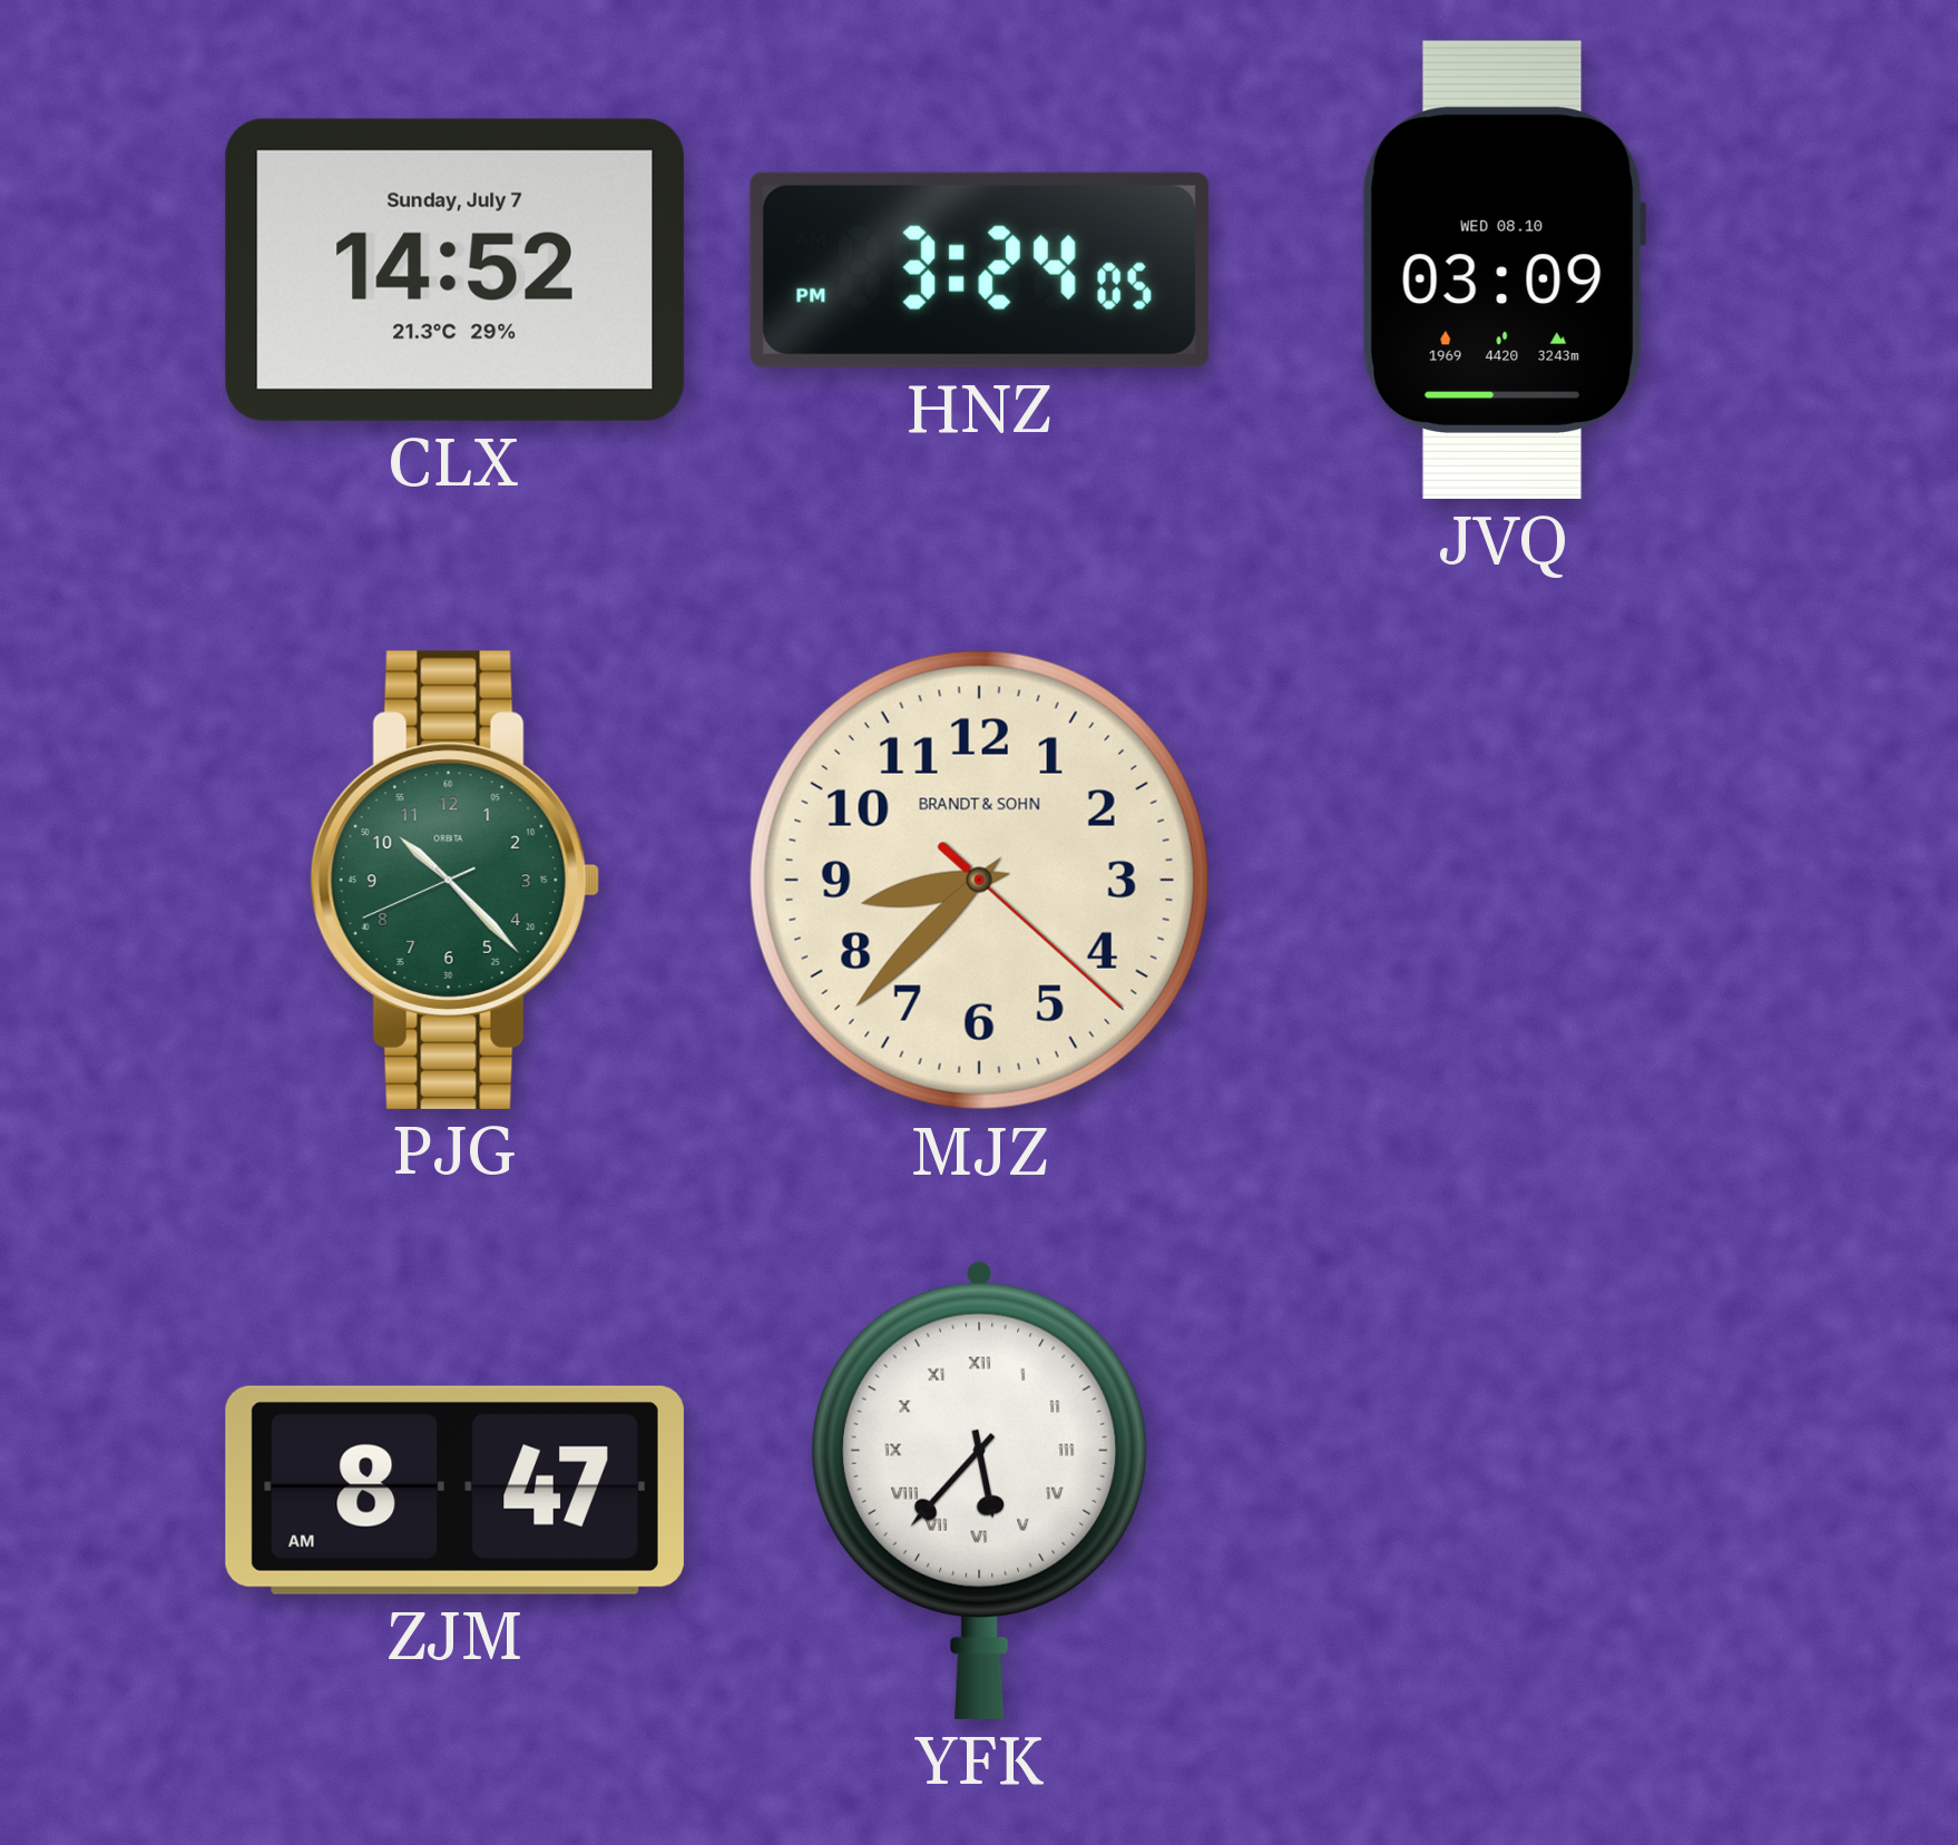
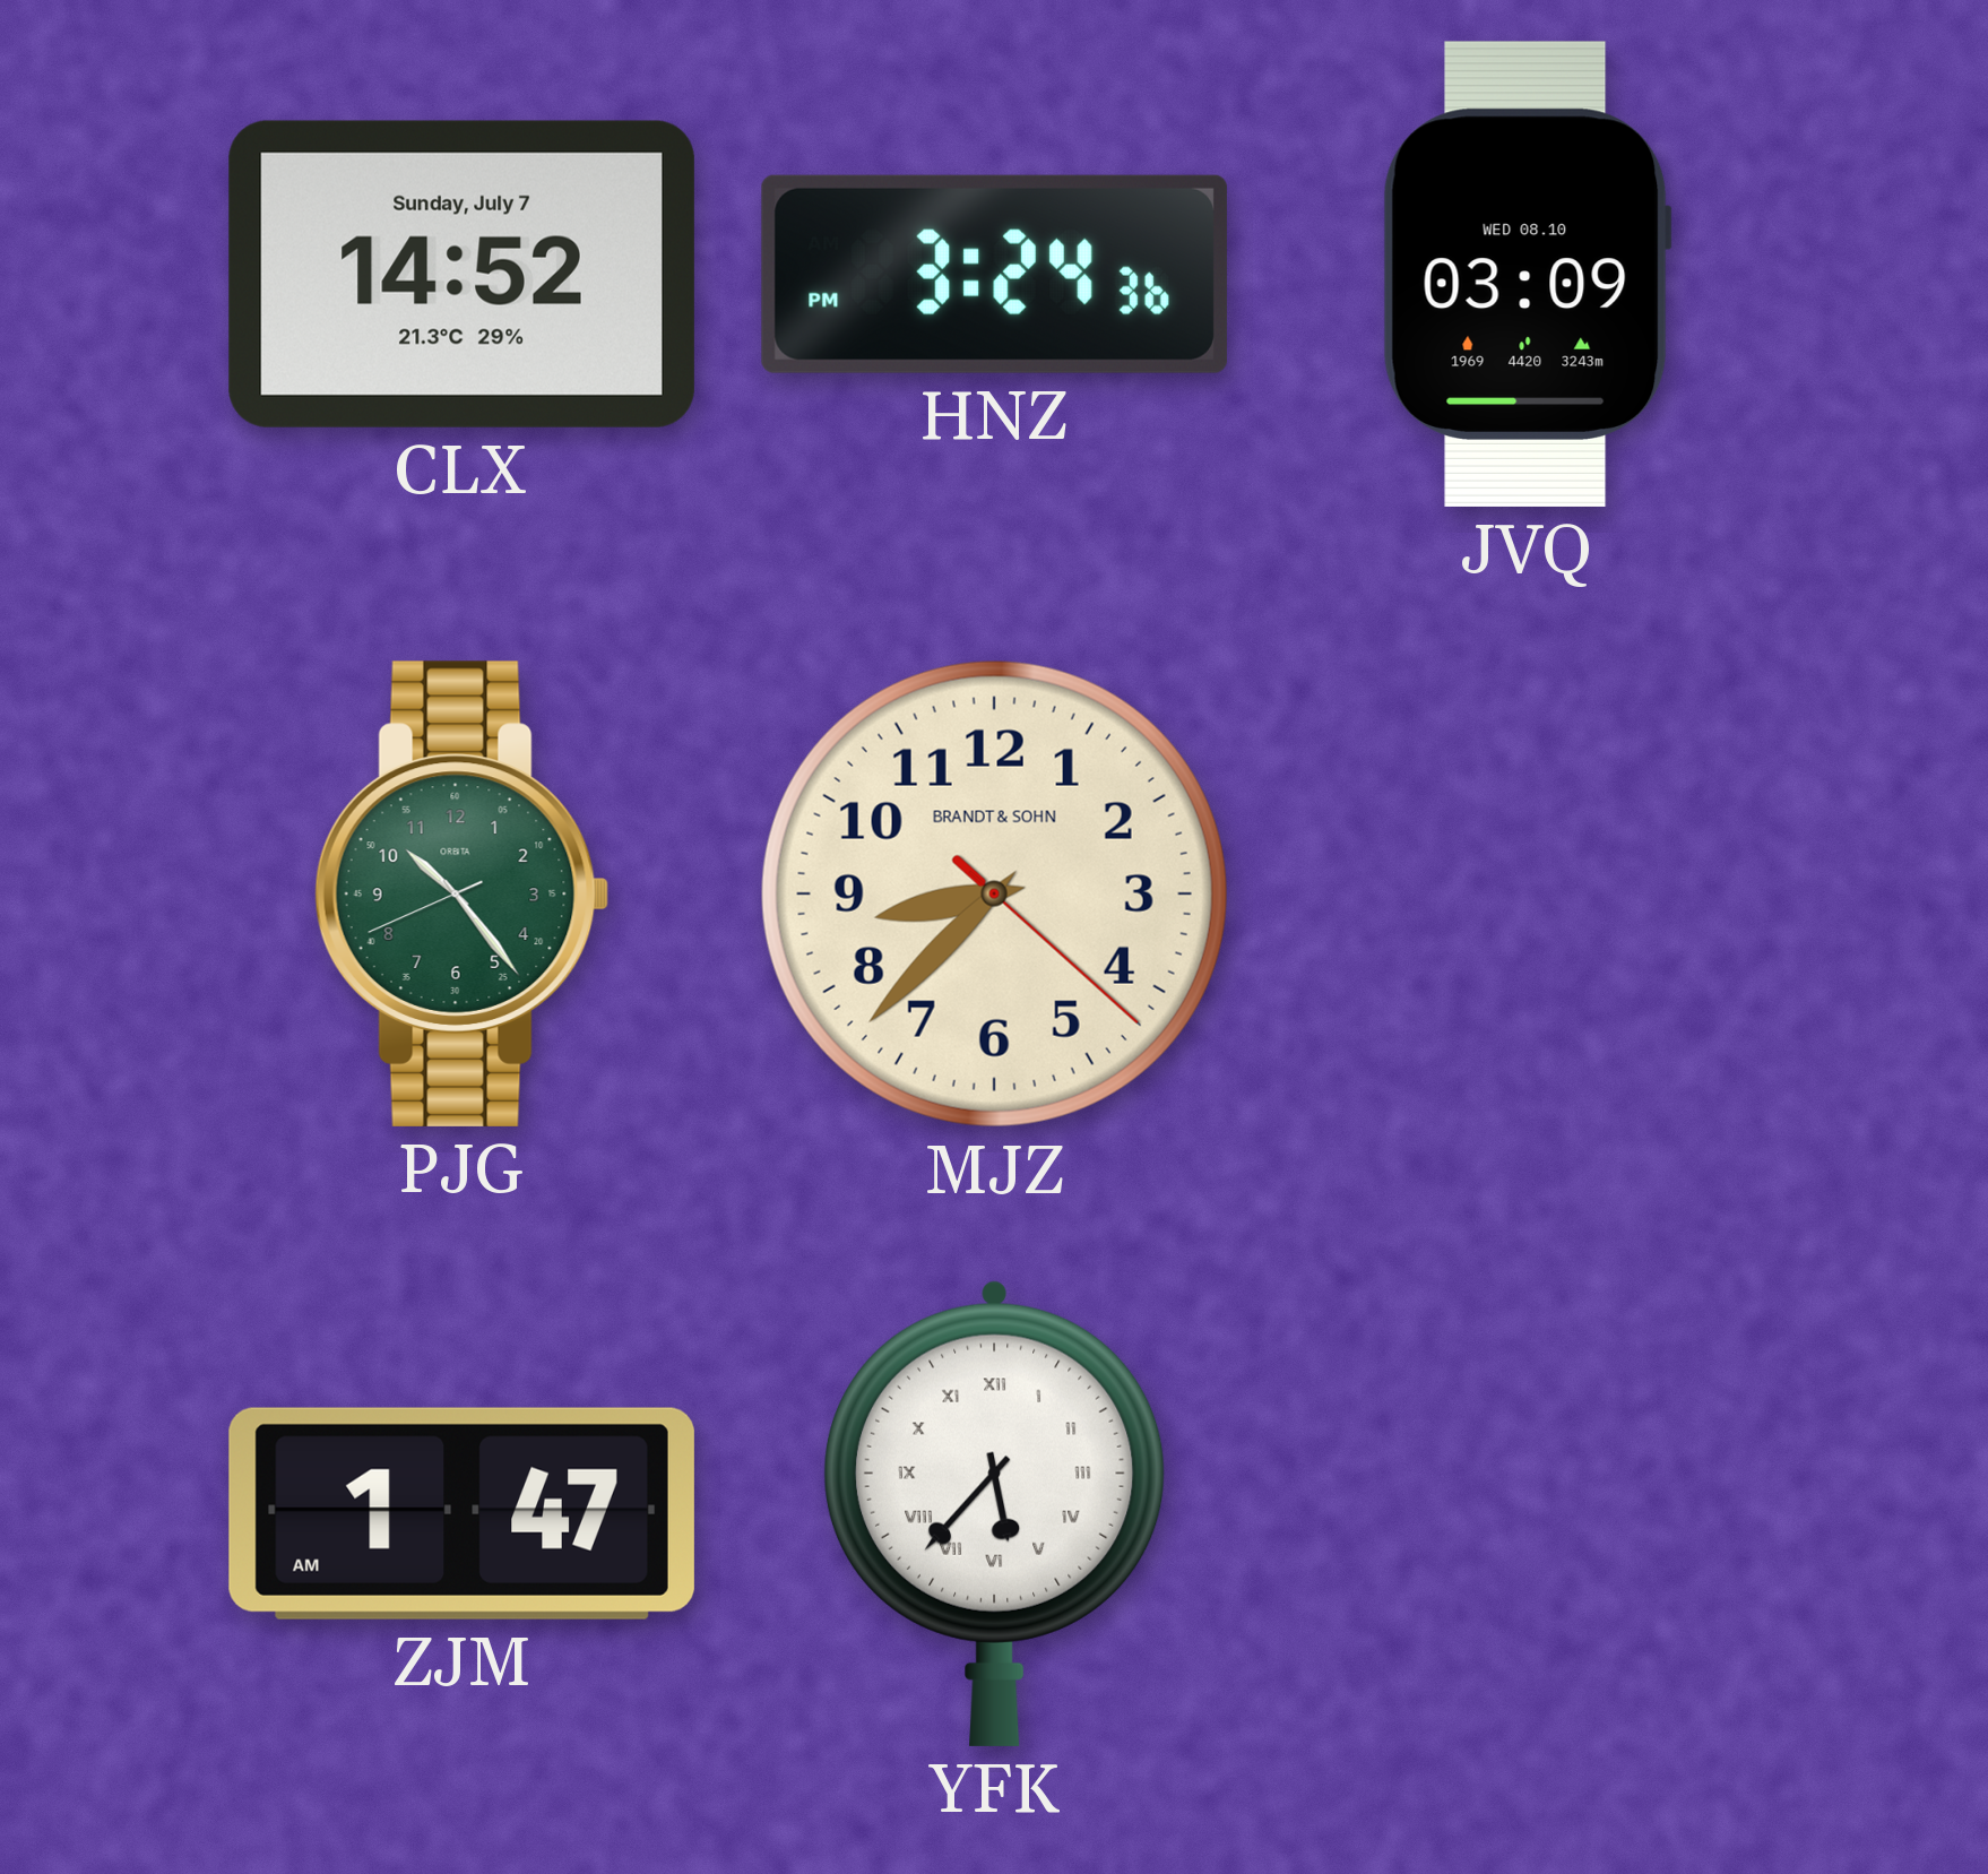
HNZ: 3:24:05 PM -> 3:24:36 PM
PJG: 10:22 -> 10:23
ZJM: 8:47 -> 1:47
